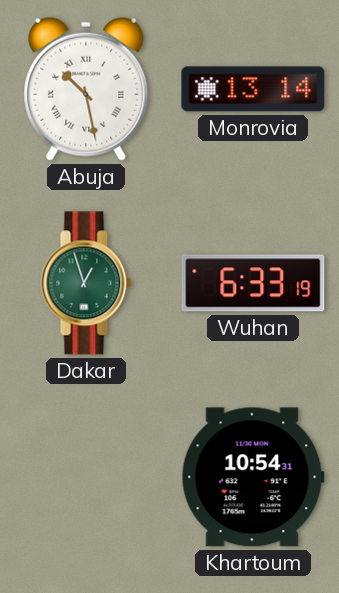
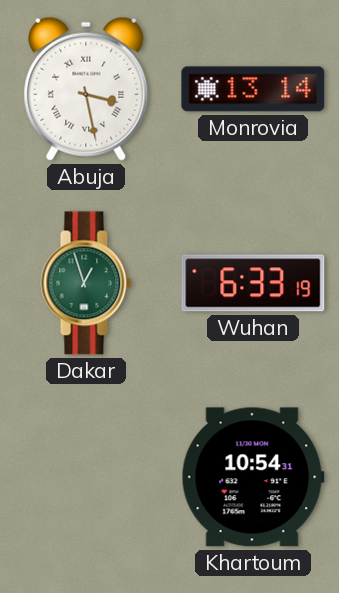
Abuja: 10:28 -> 3:28
